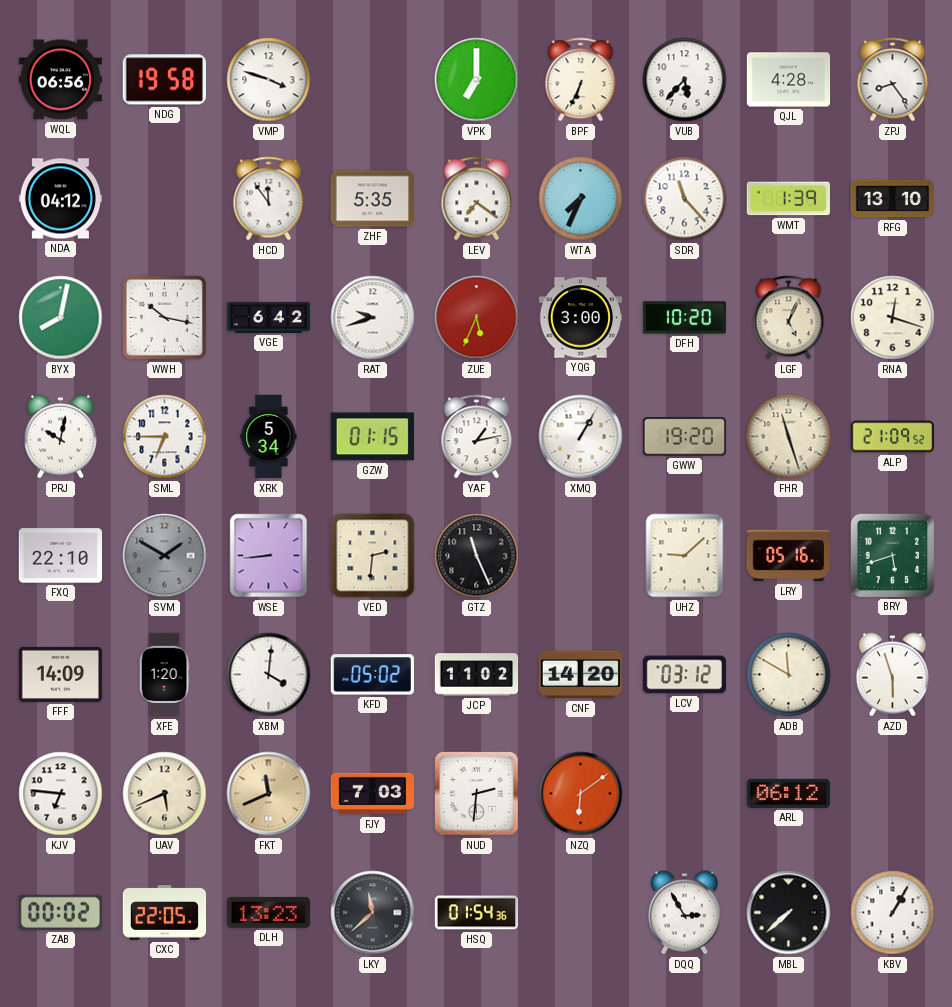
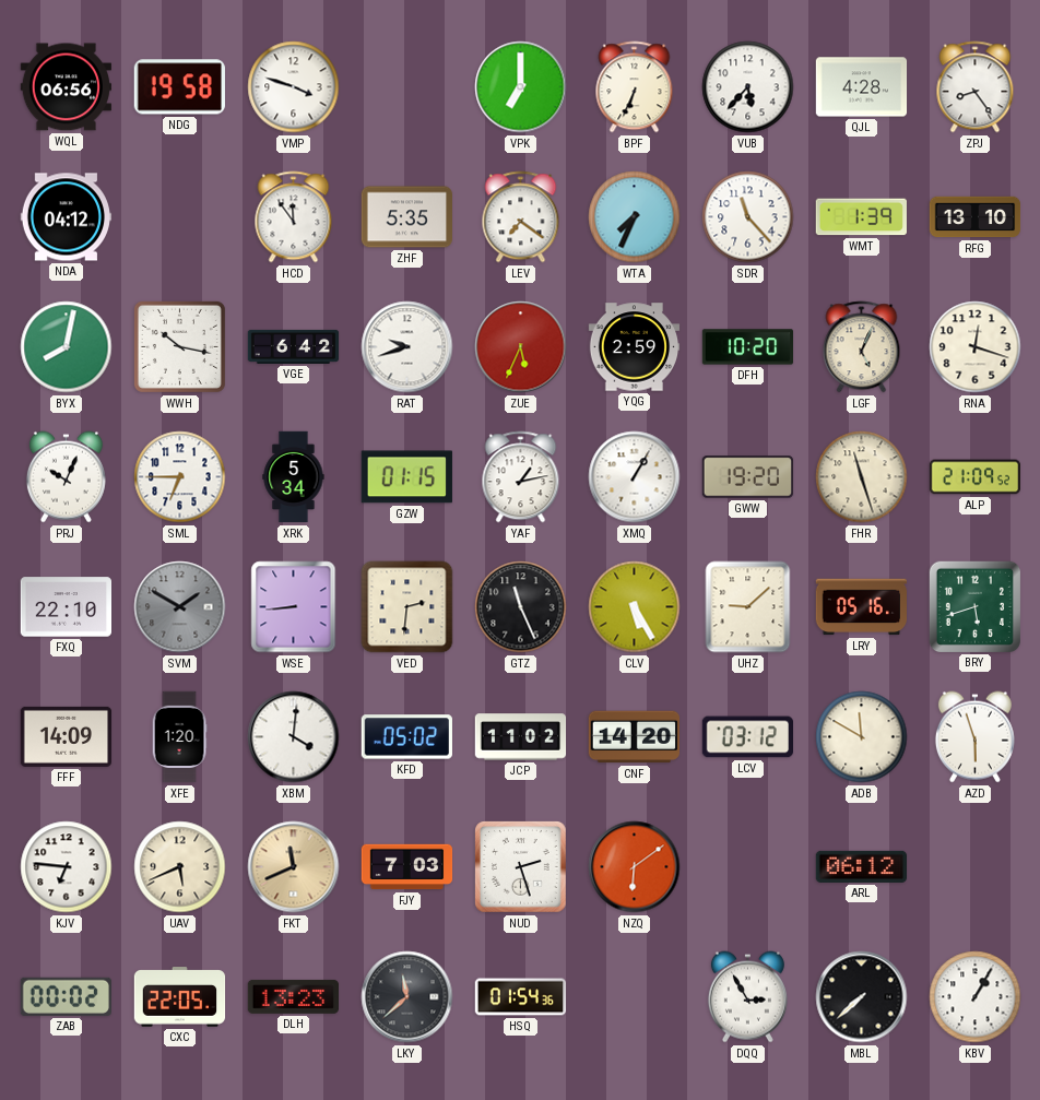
YQG: 3:00 -> 2:59
PRJ: 10:02 -> 10:04
CLV: none -> 5:25
NUD: 2:31 -> 2:27
